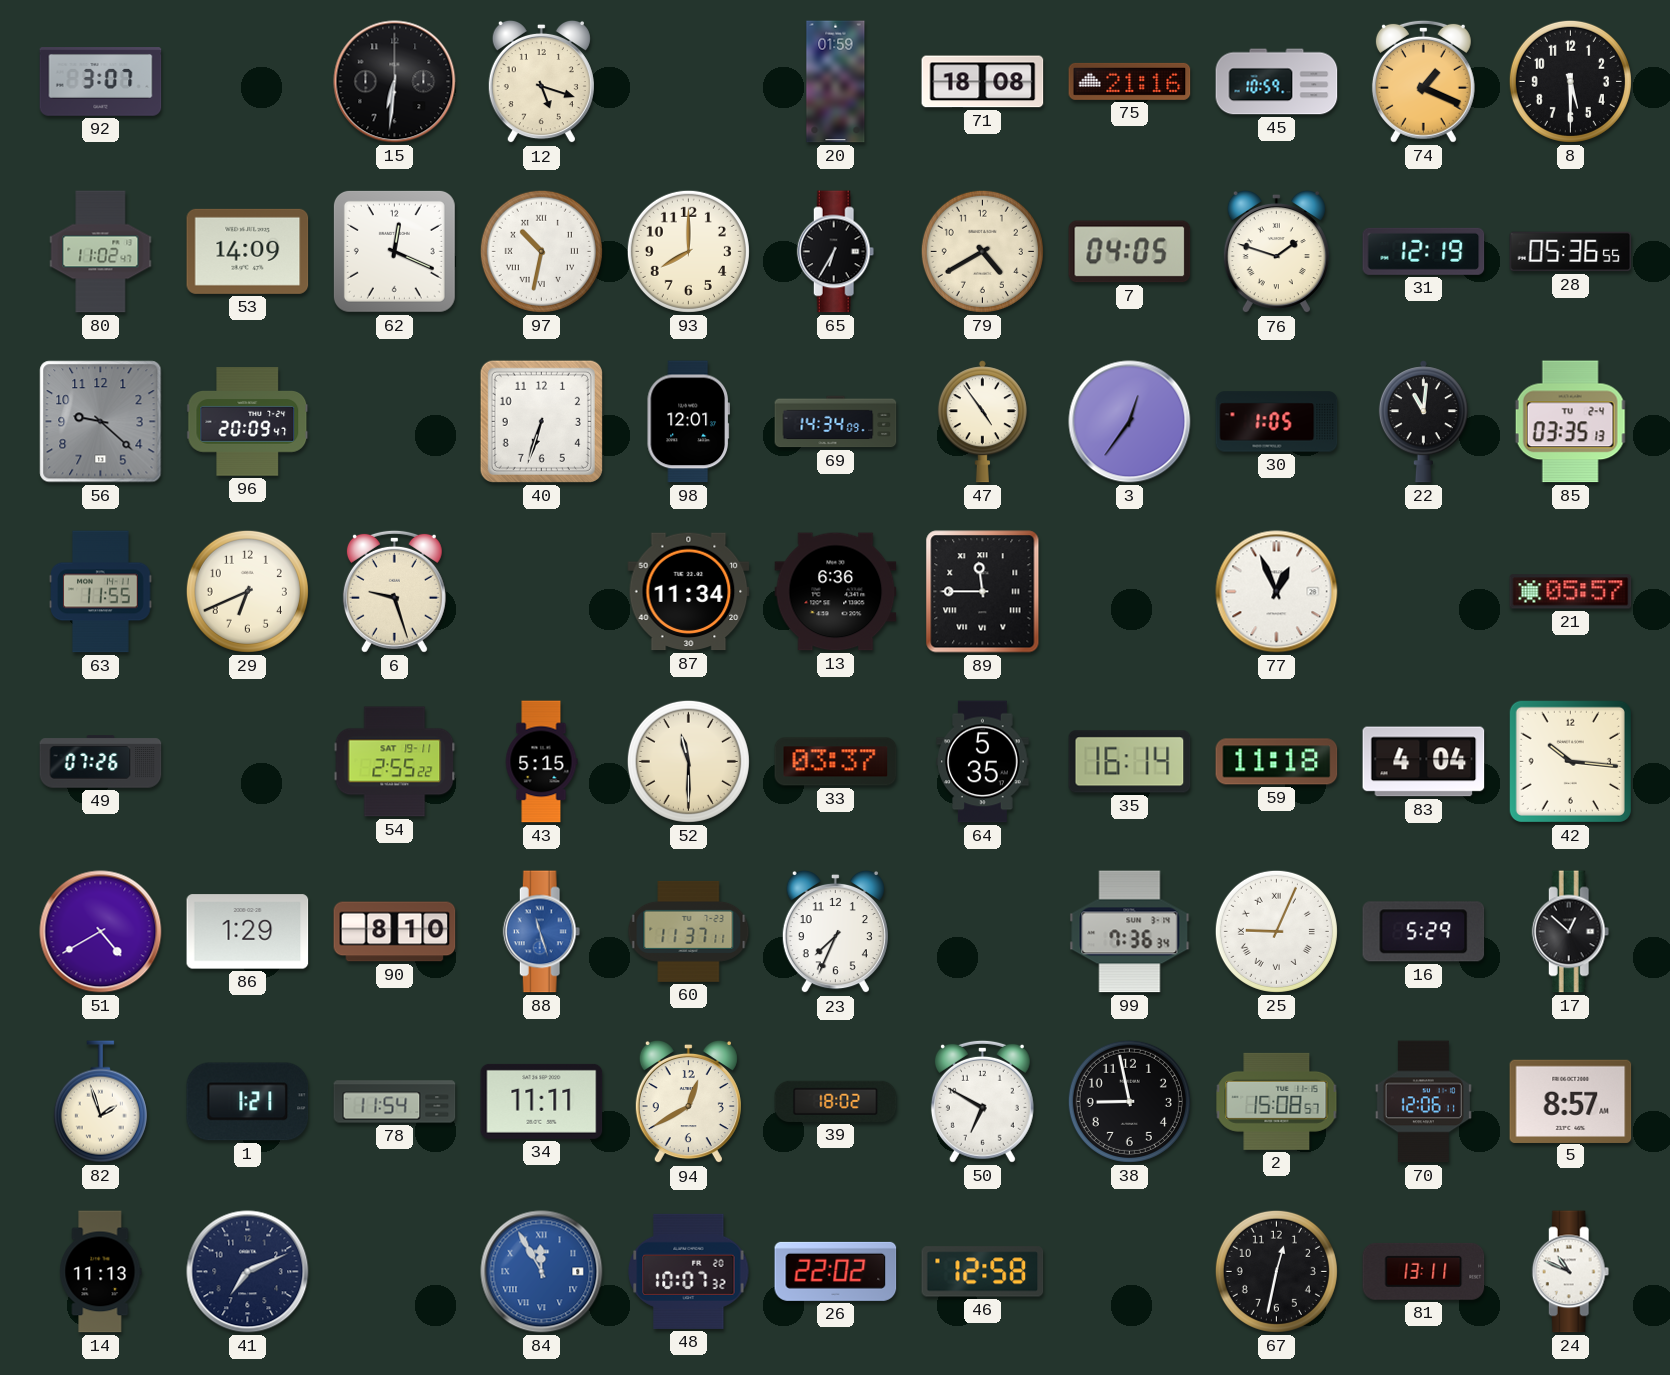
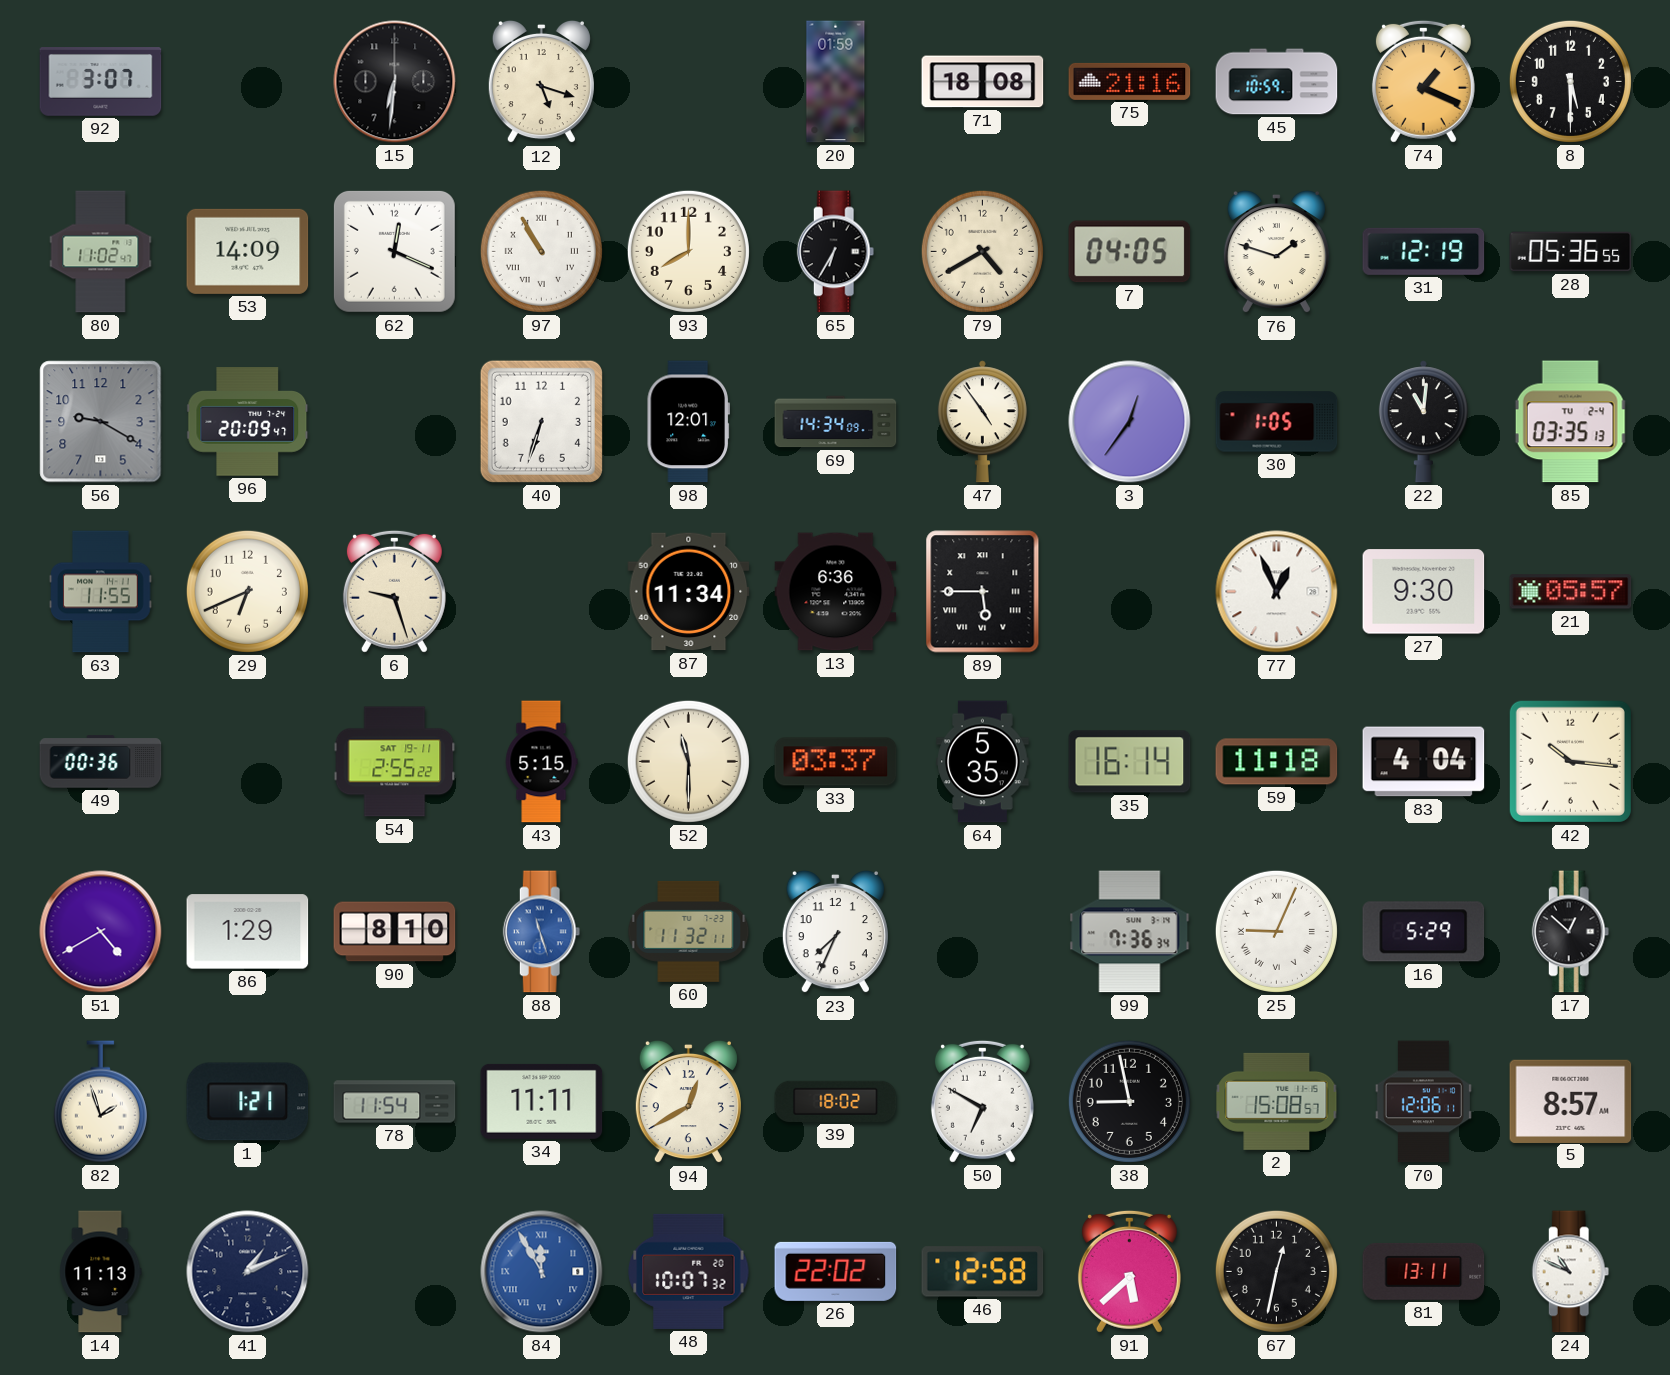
97: 10:32 -> 10:55
56: 9:22 -> 9:20
89: 11:45 -> 5:45
27: none -> 9:30
49: 07:26 -> 00:36
60: 11:37 -> 11:32
41: 7:11 -> 1:11
91: none -> 5:38
